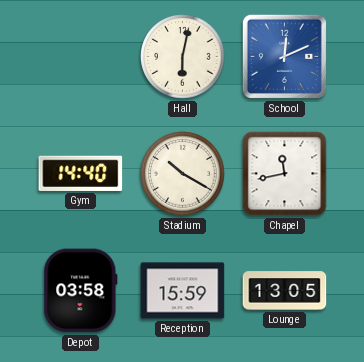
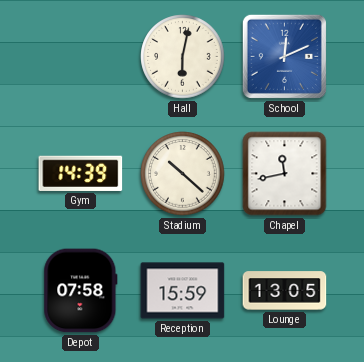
Gym: 14:40 -> 14:39
Stadium: 10:20 -> 10:22
Depot: 03:58 -> 07:58
